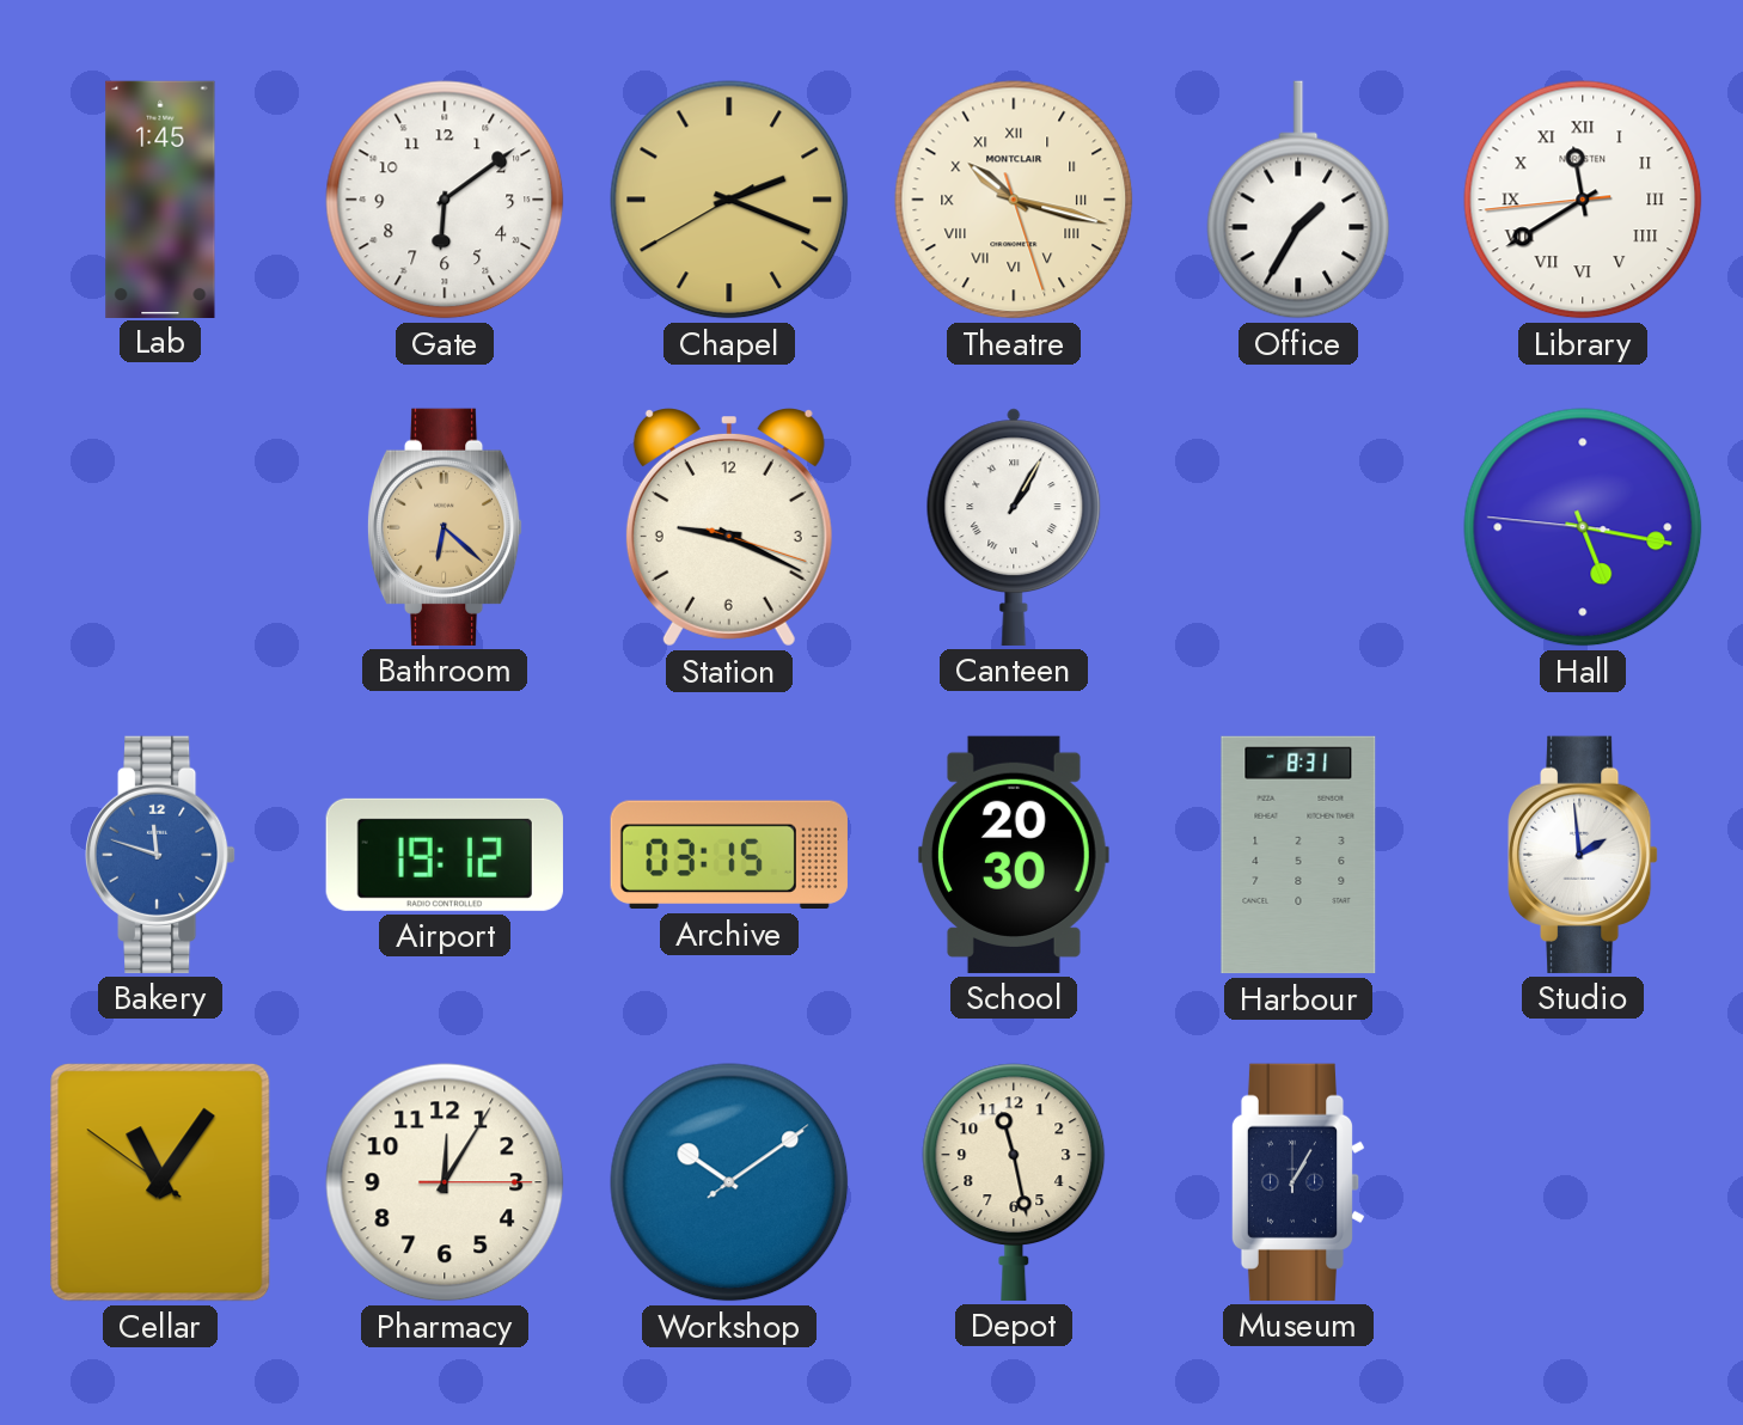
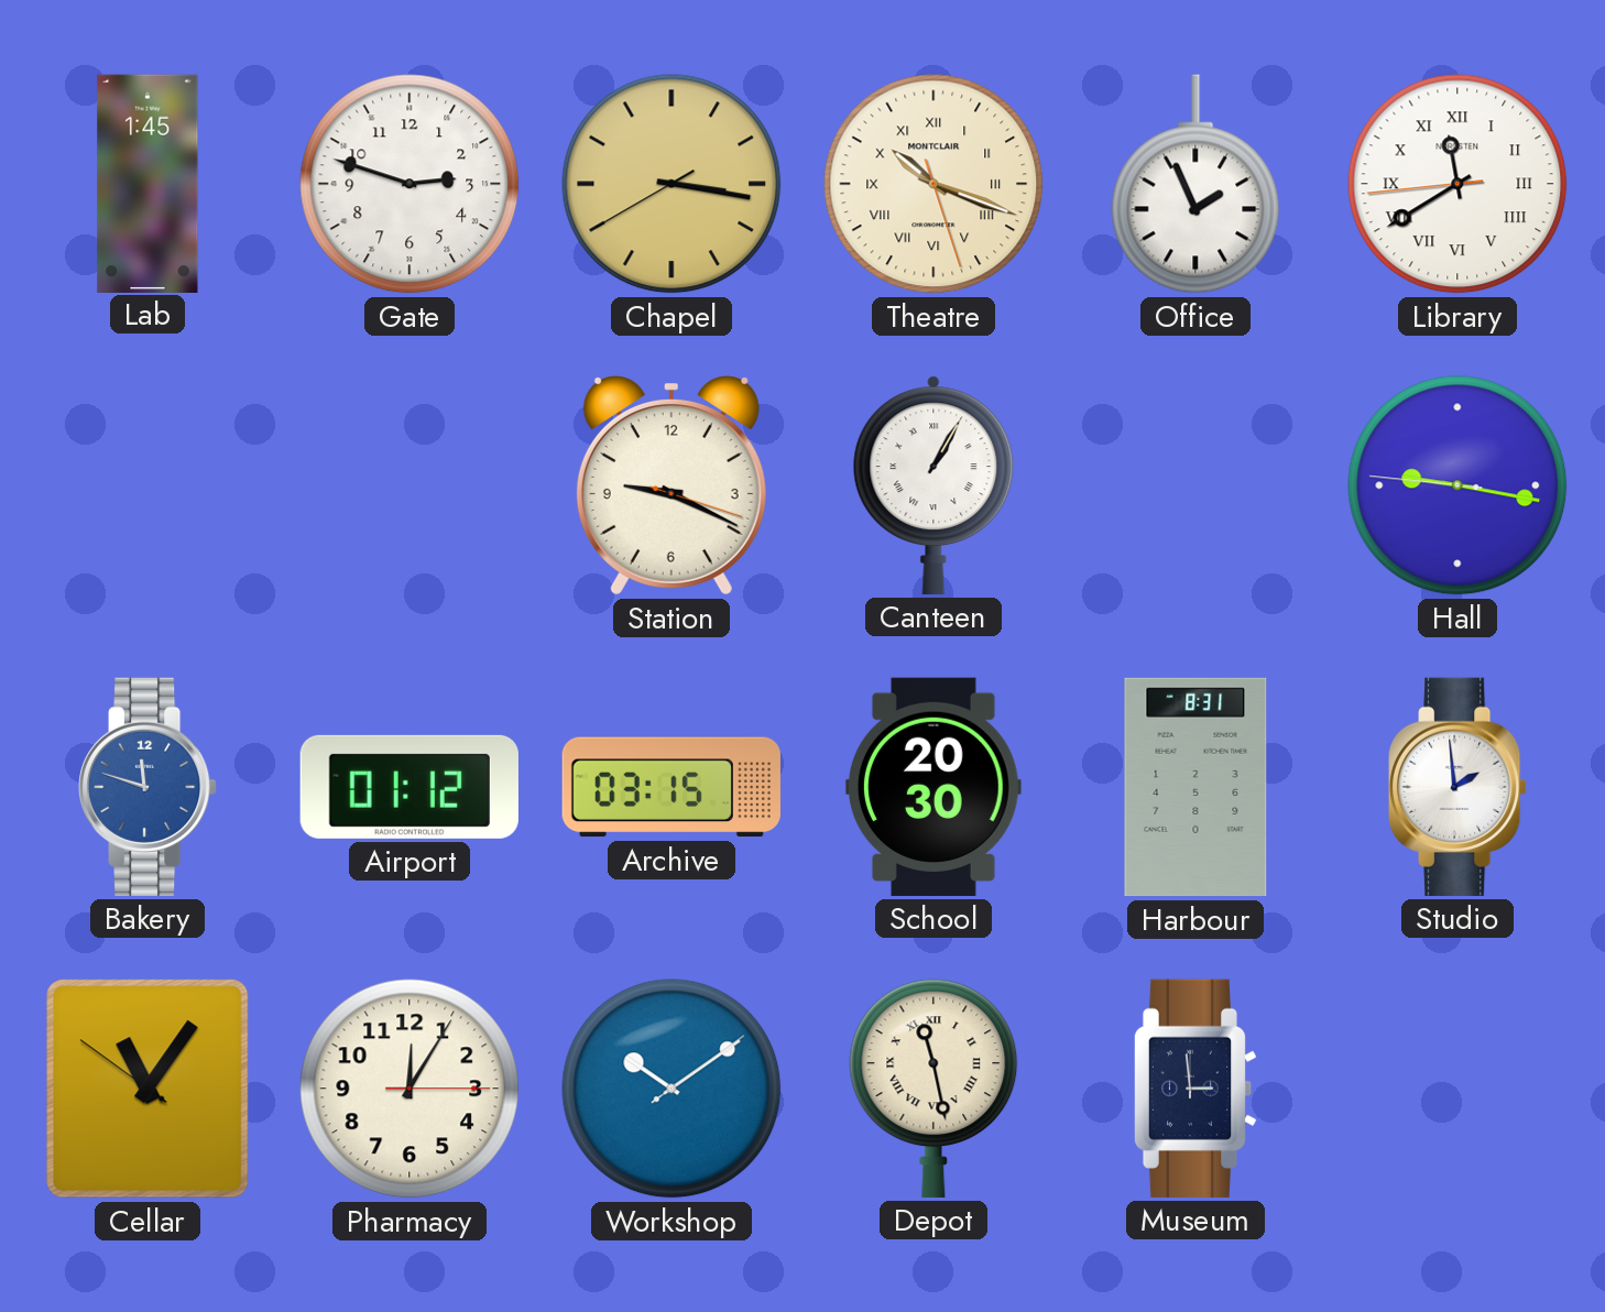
Gate: 6:09 -> 2:48
Chapel: 2:18 -> 3:16
Theatre: 10:17 -> 10:18
Office: 1:35 -> 1:56
Bathroom: 6:22 -> none
Hall: 5:16 -> 9:16
Airport: 19:12 -> 01:12
Depot numerals: Arabic -> Roman
Museum: 1:05 -> 2:59
